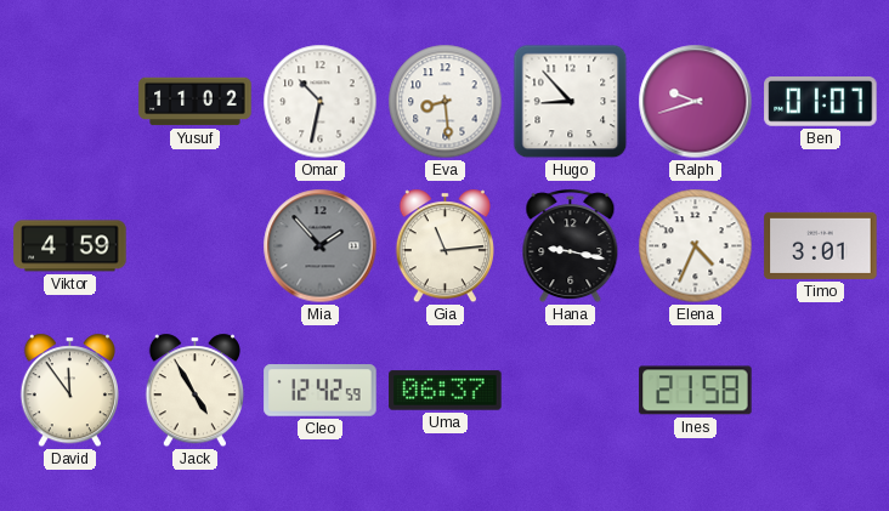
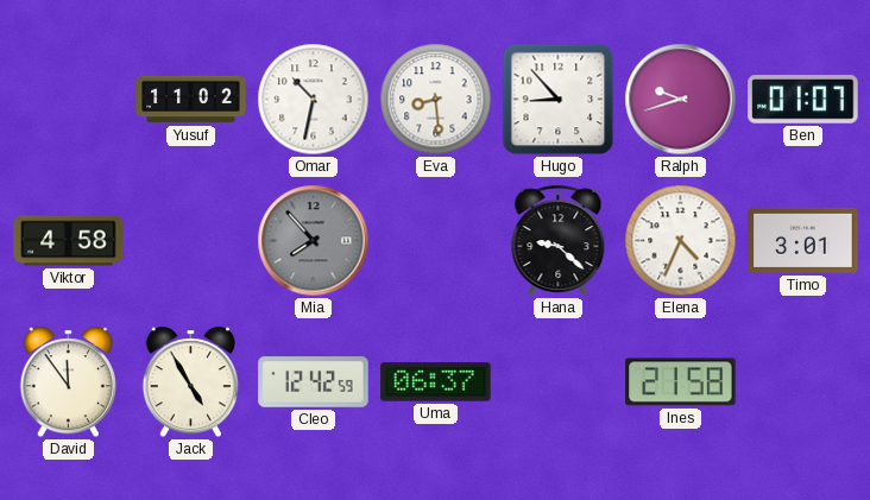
Viktor: 4:59 -> 4:58
Mia: 1:53 -> 7:53
Gia: 11:14 -> none
Hana: 9:17 -> 9:22
